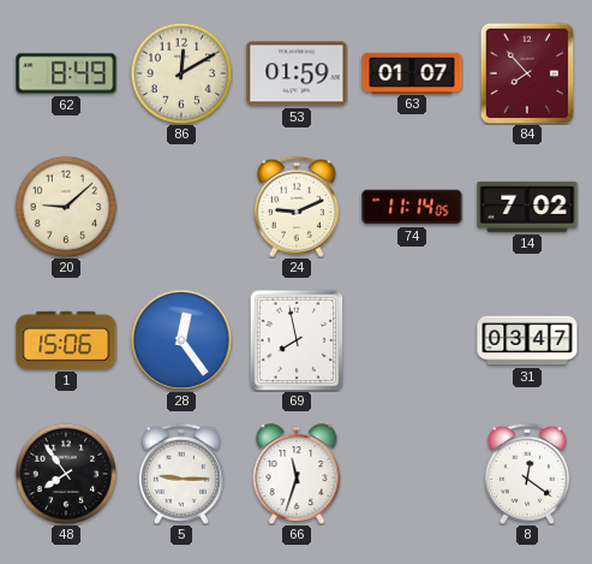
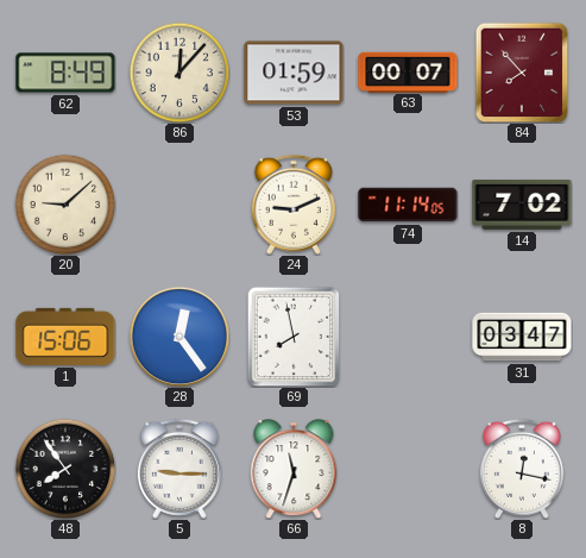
86: 12:10 -> 12:07
63: 01:07 -> 00:07
8: 12:21 -> 12:17
